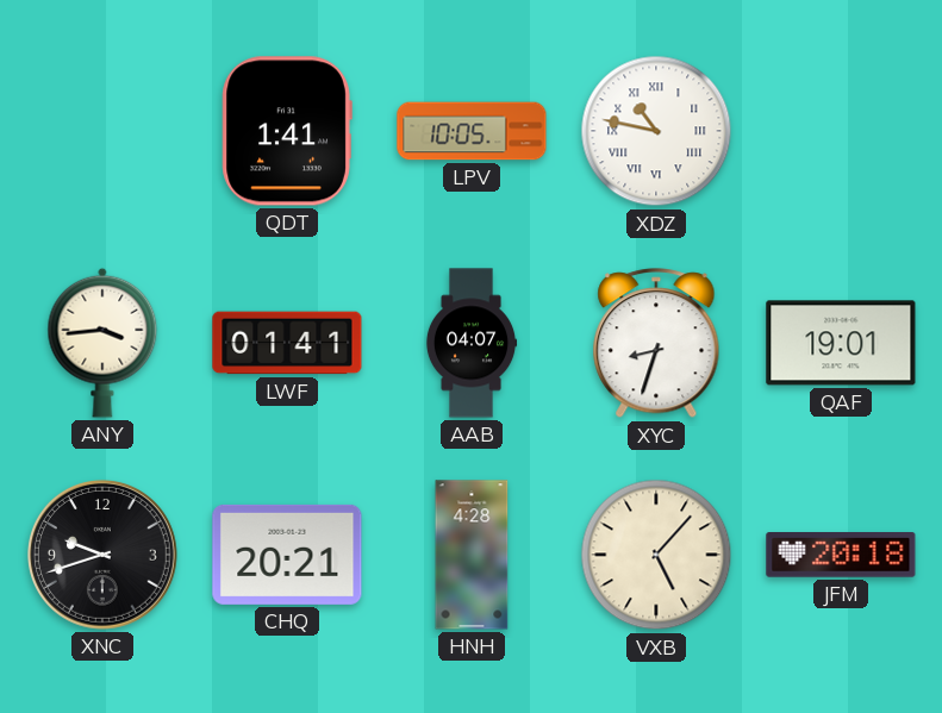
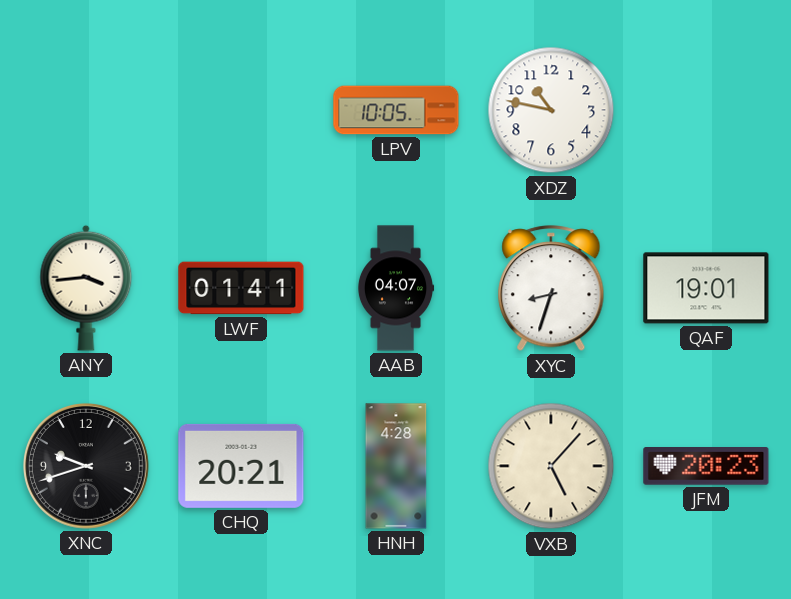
QDT: 1:41 -> none
XDZ numerals: Roman -> Arabic
JFM: 20:18 -> 20:23
